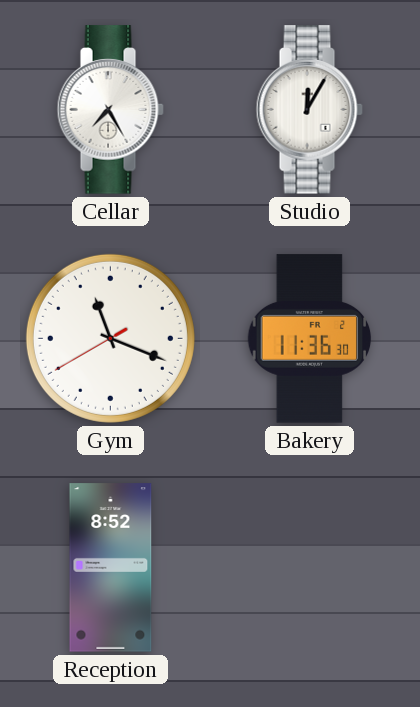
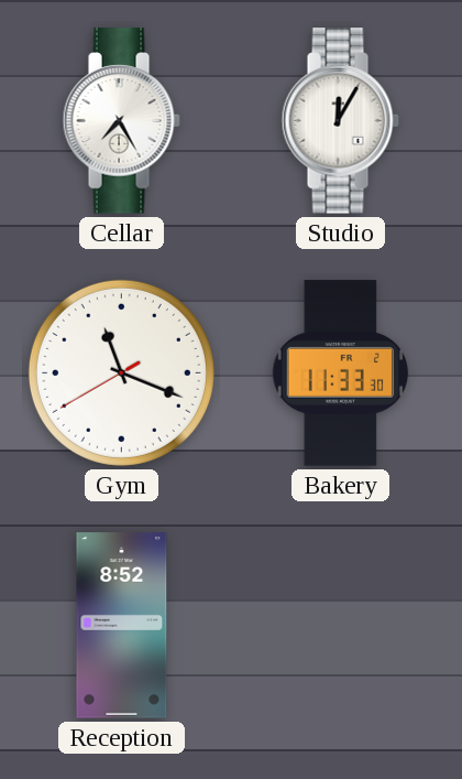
Bakery: 11:36 -> 11:33
